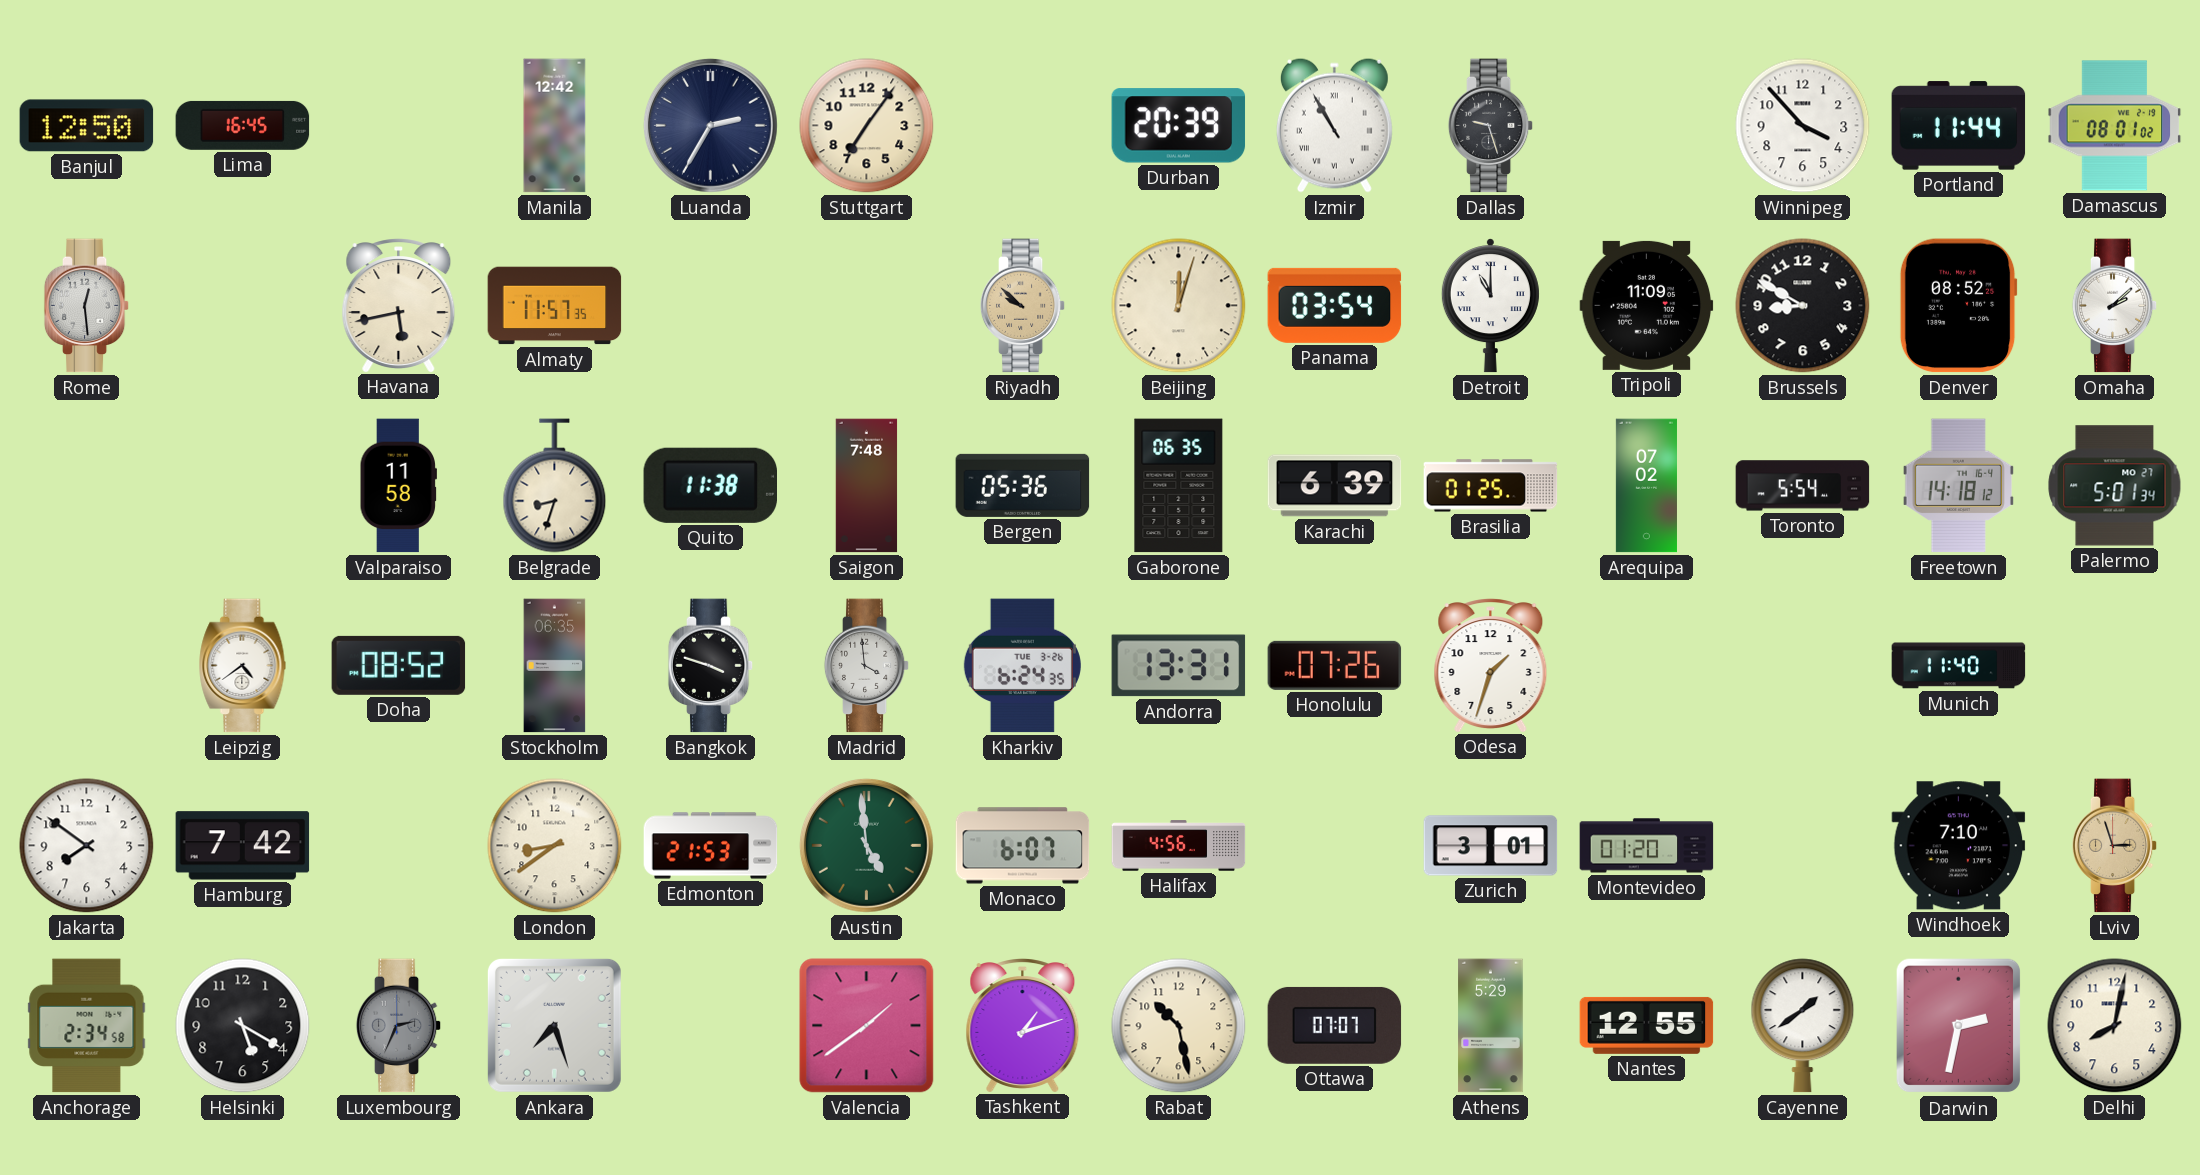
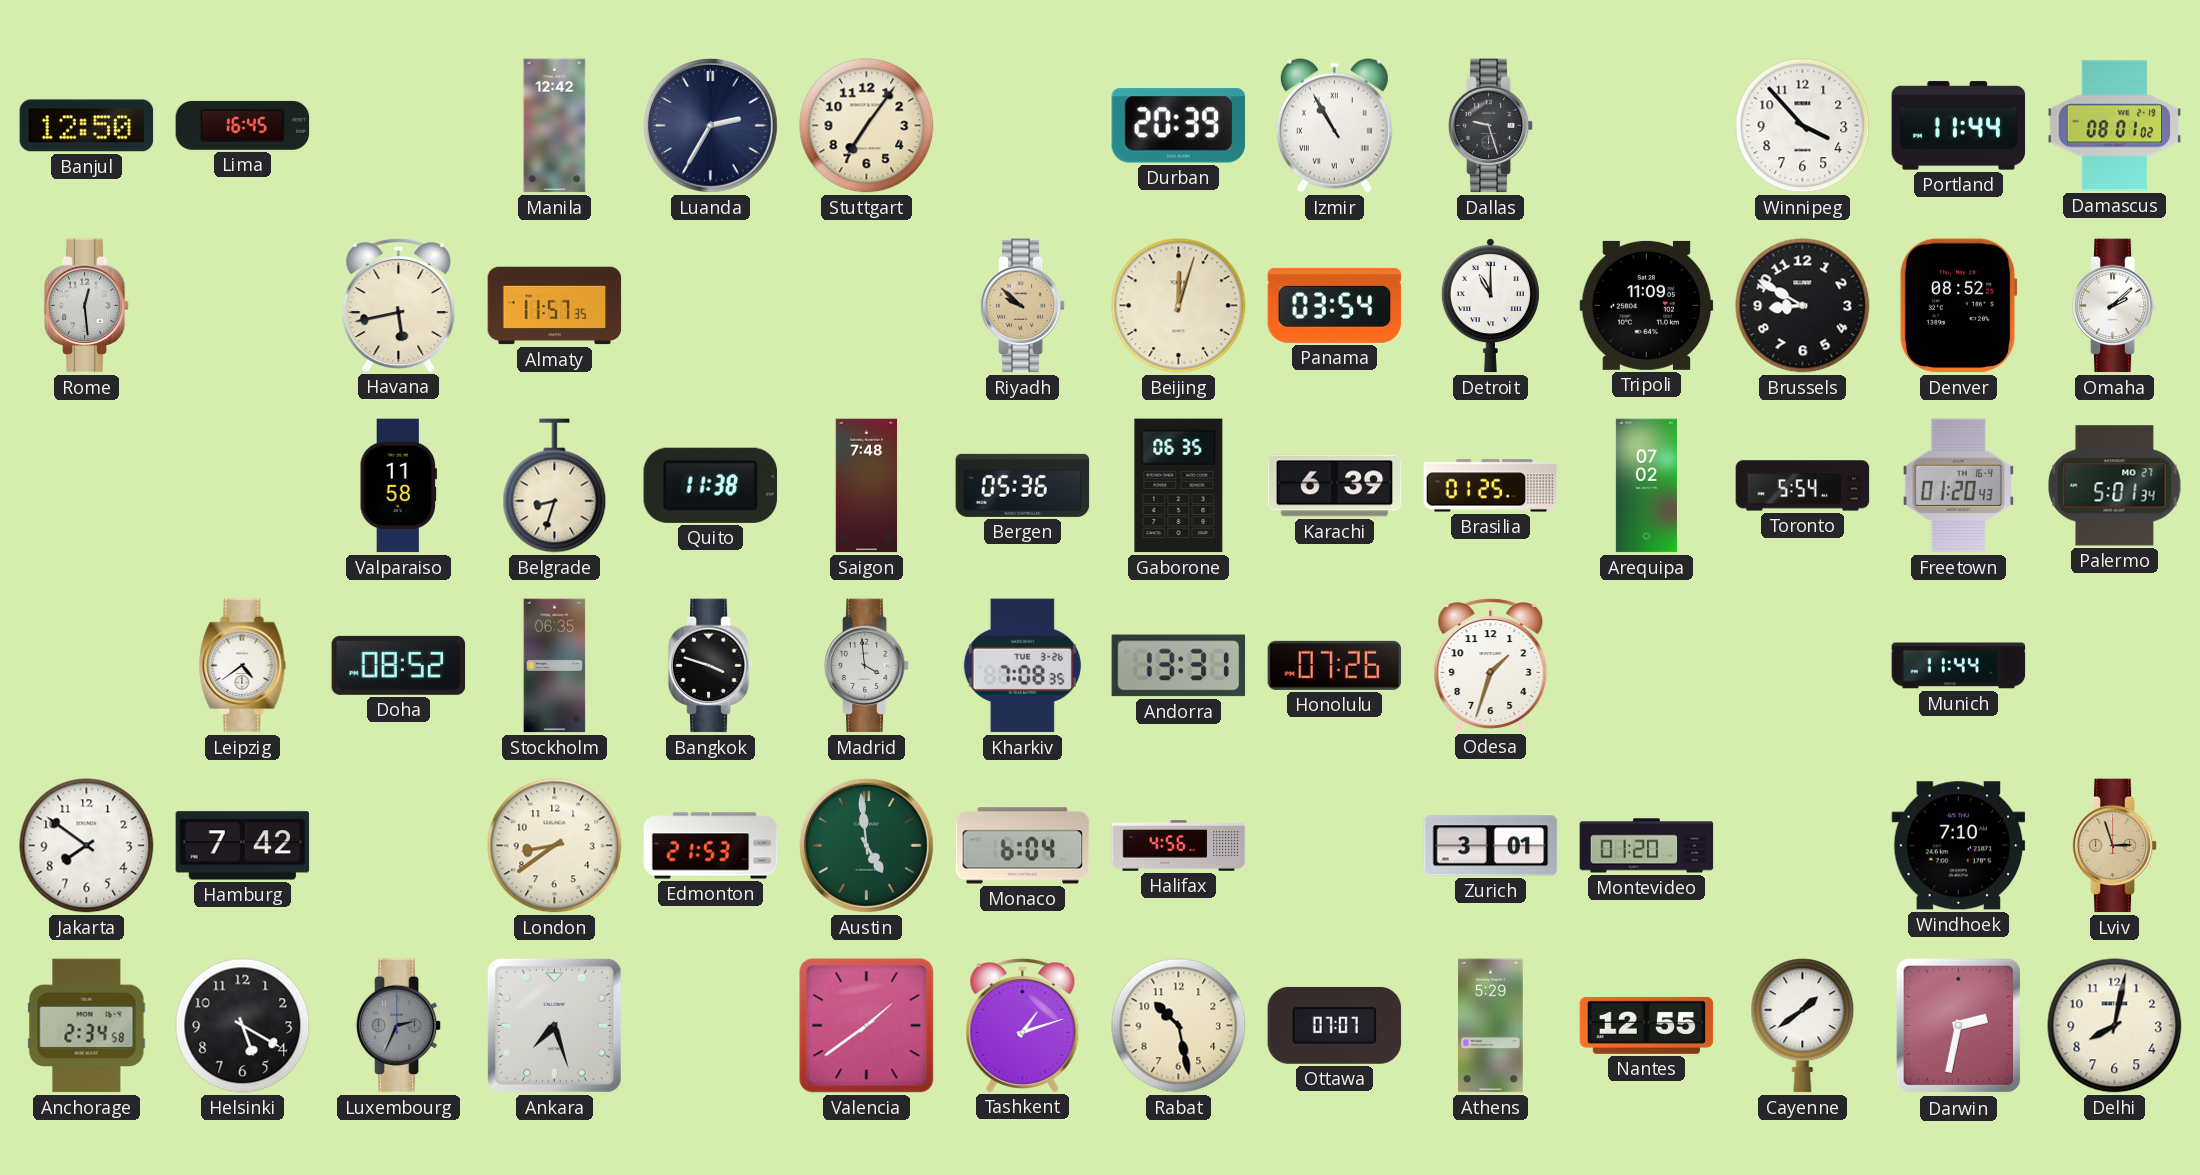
Freetown: 14:18 -> 01:20
Kharkiv: 6:24 -> 7:08
Munich: 11:40 -> 11:44
Monaco: 6:07 -> 6:04
